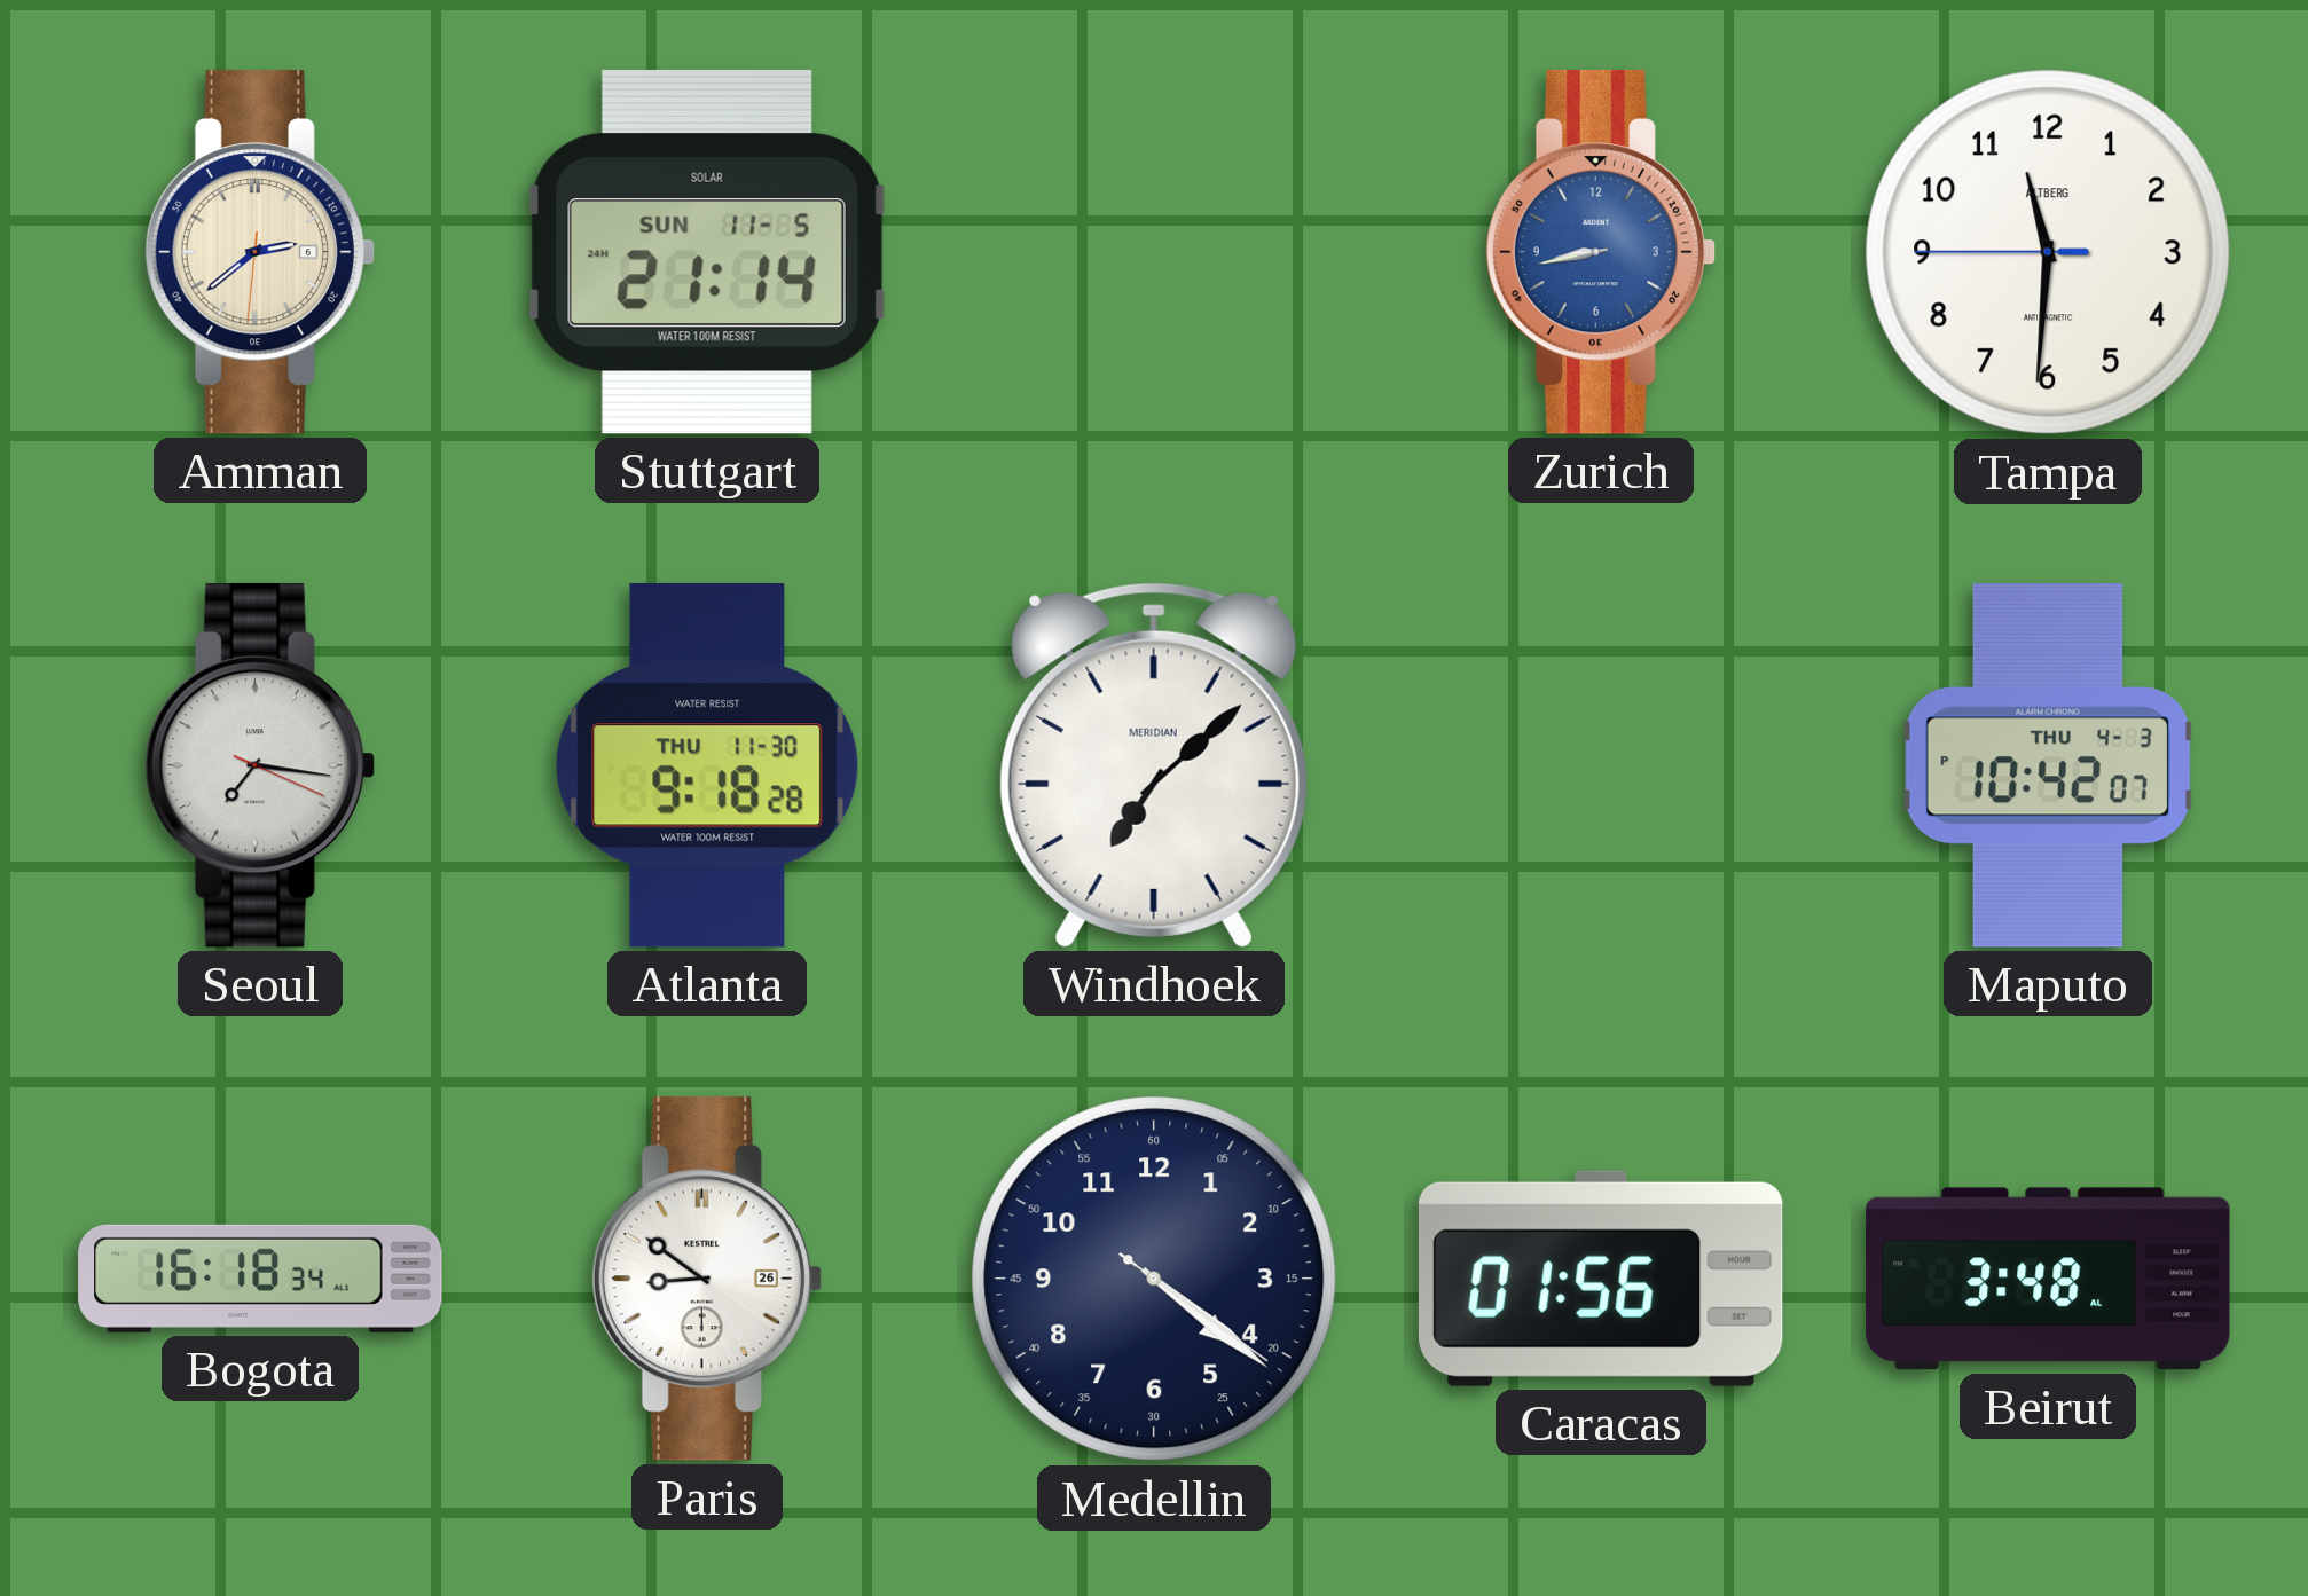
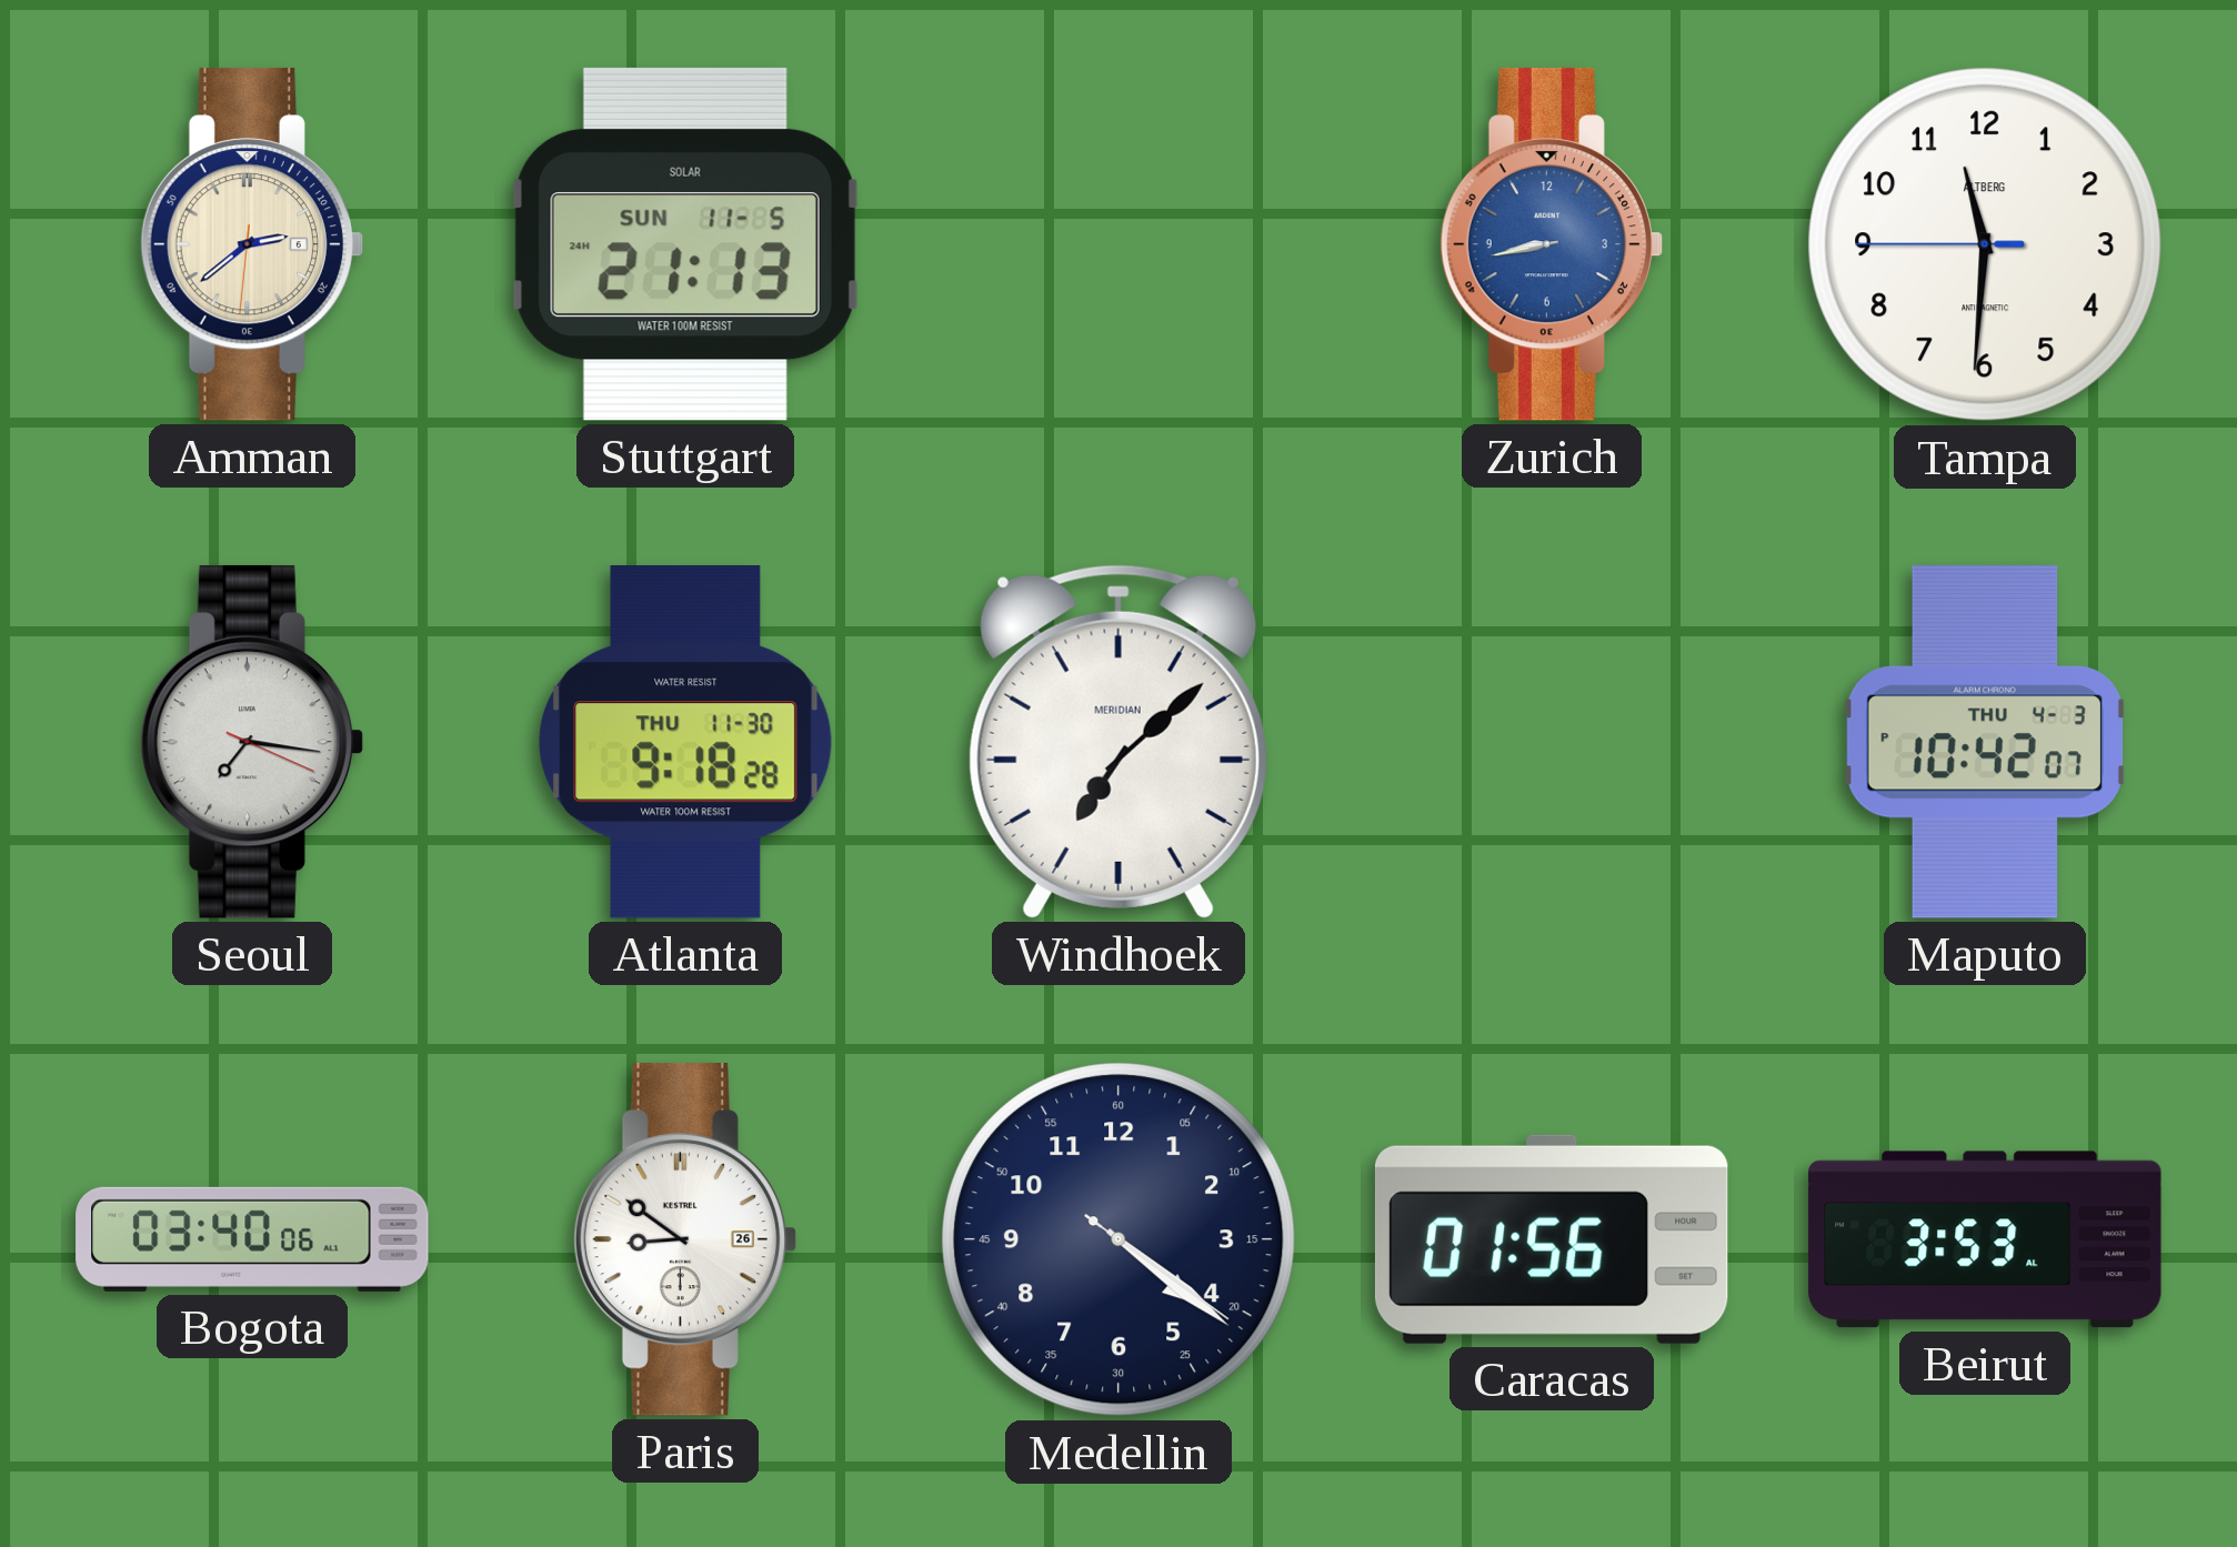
Stuttgart: 21:14 -> 21:13
Bogota: 16:18 -> 03:40
Beirut: 3:48 -> 3:53
